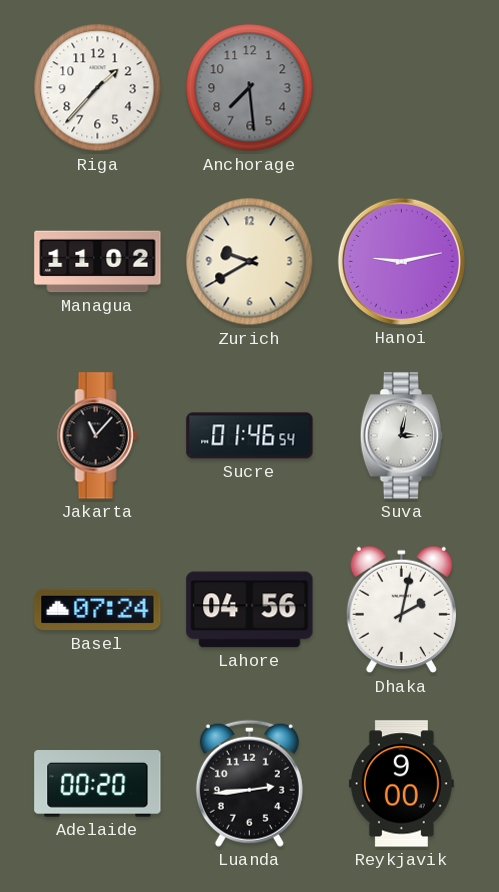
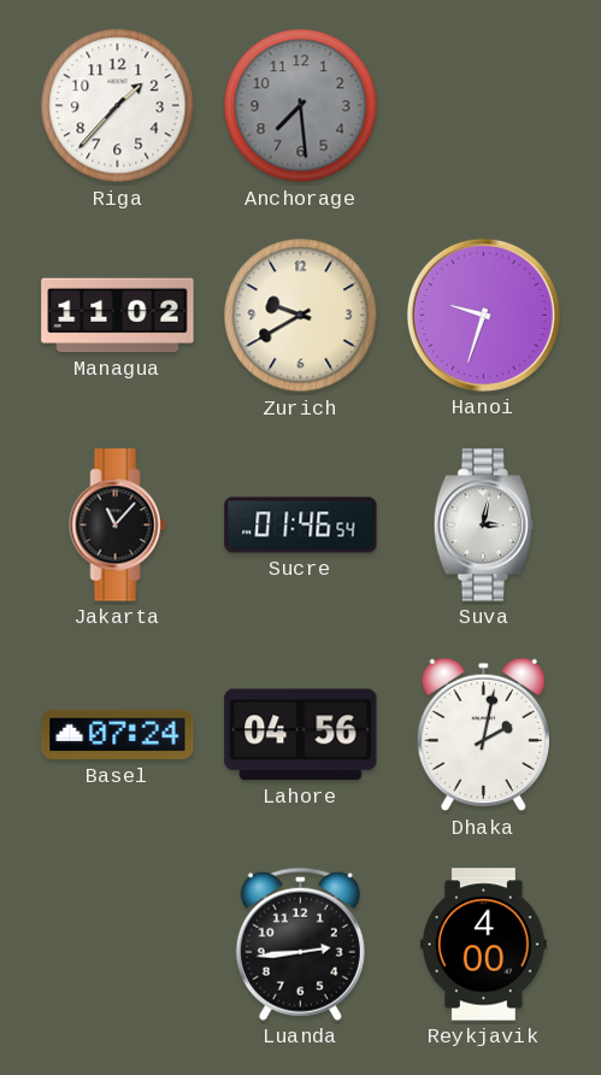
Hanoi: 9:13 -> 9:33
Adelaide: 00:20 -> none
Reykjavik: 9:00 -> 4:00
